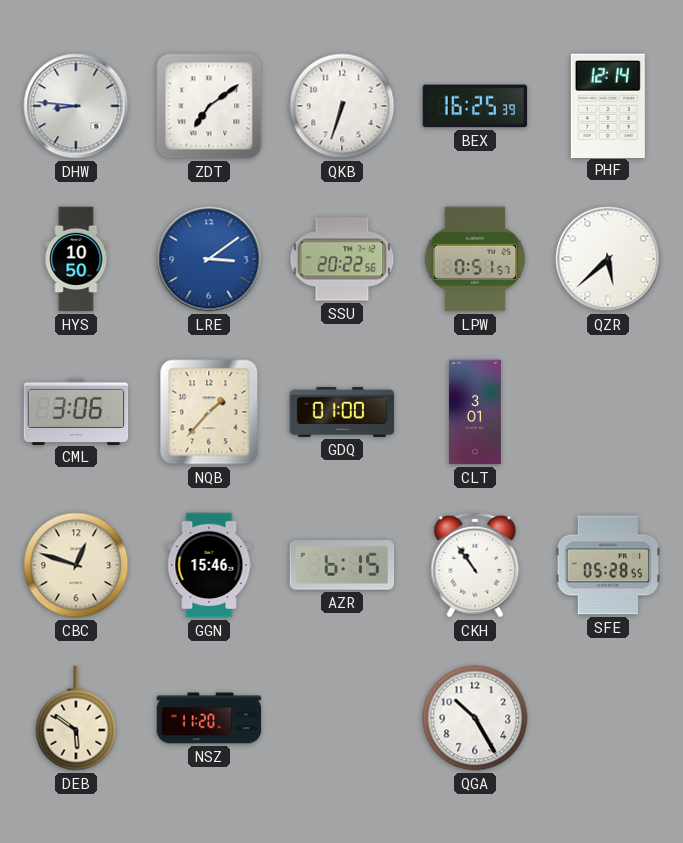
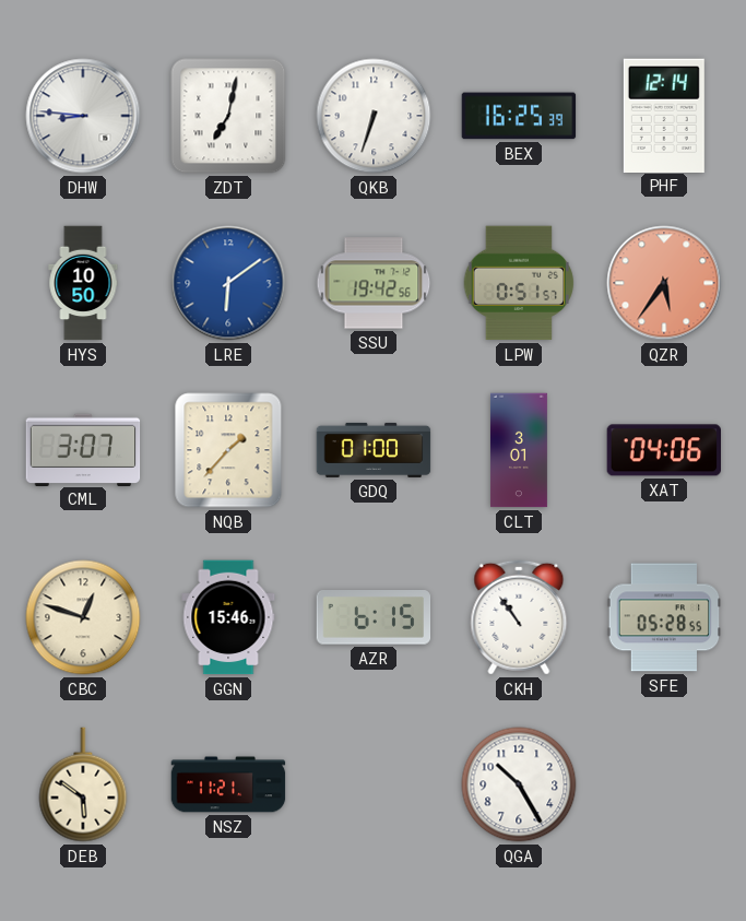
ZDT: 7:09 -> 7:02
LRE: 3:09 -> 6:09
SSU: 20:22 -> 19:42
QZR: 5:38 -> 5:36
QZR dial: white -> salmon
CML: 3:06 -> 3:07
XAT: none -> 04:06
NSZ: 11:20 -> 11:21
